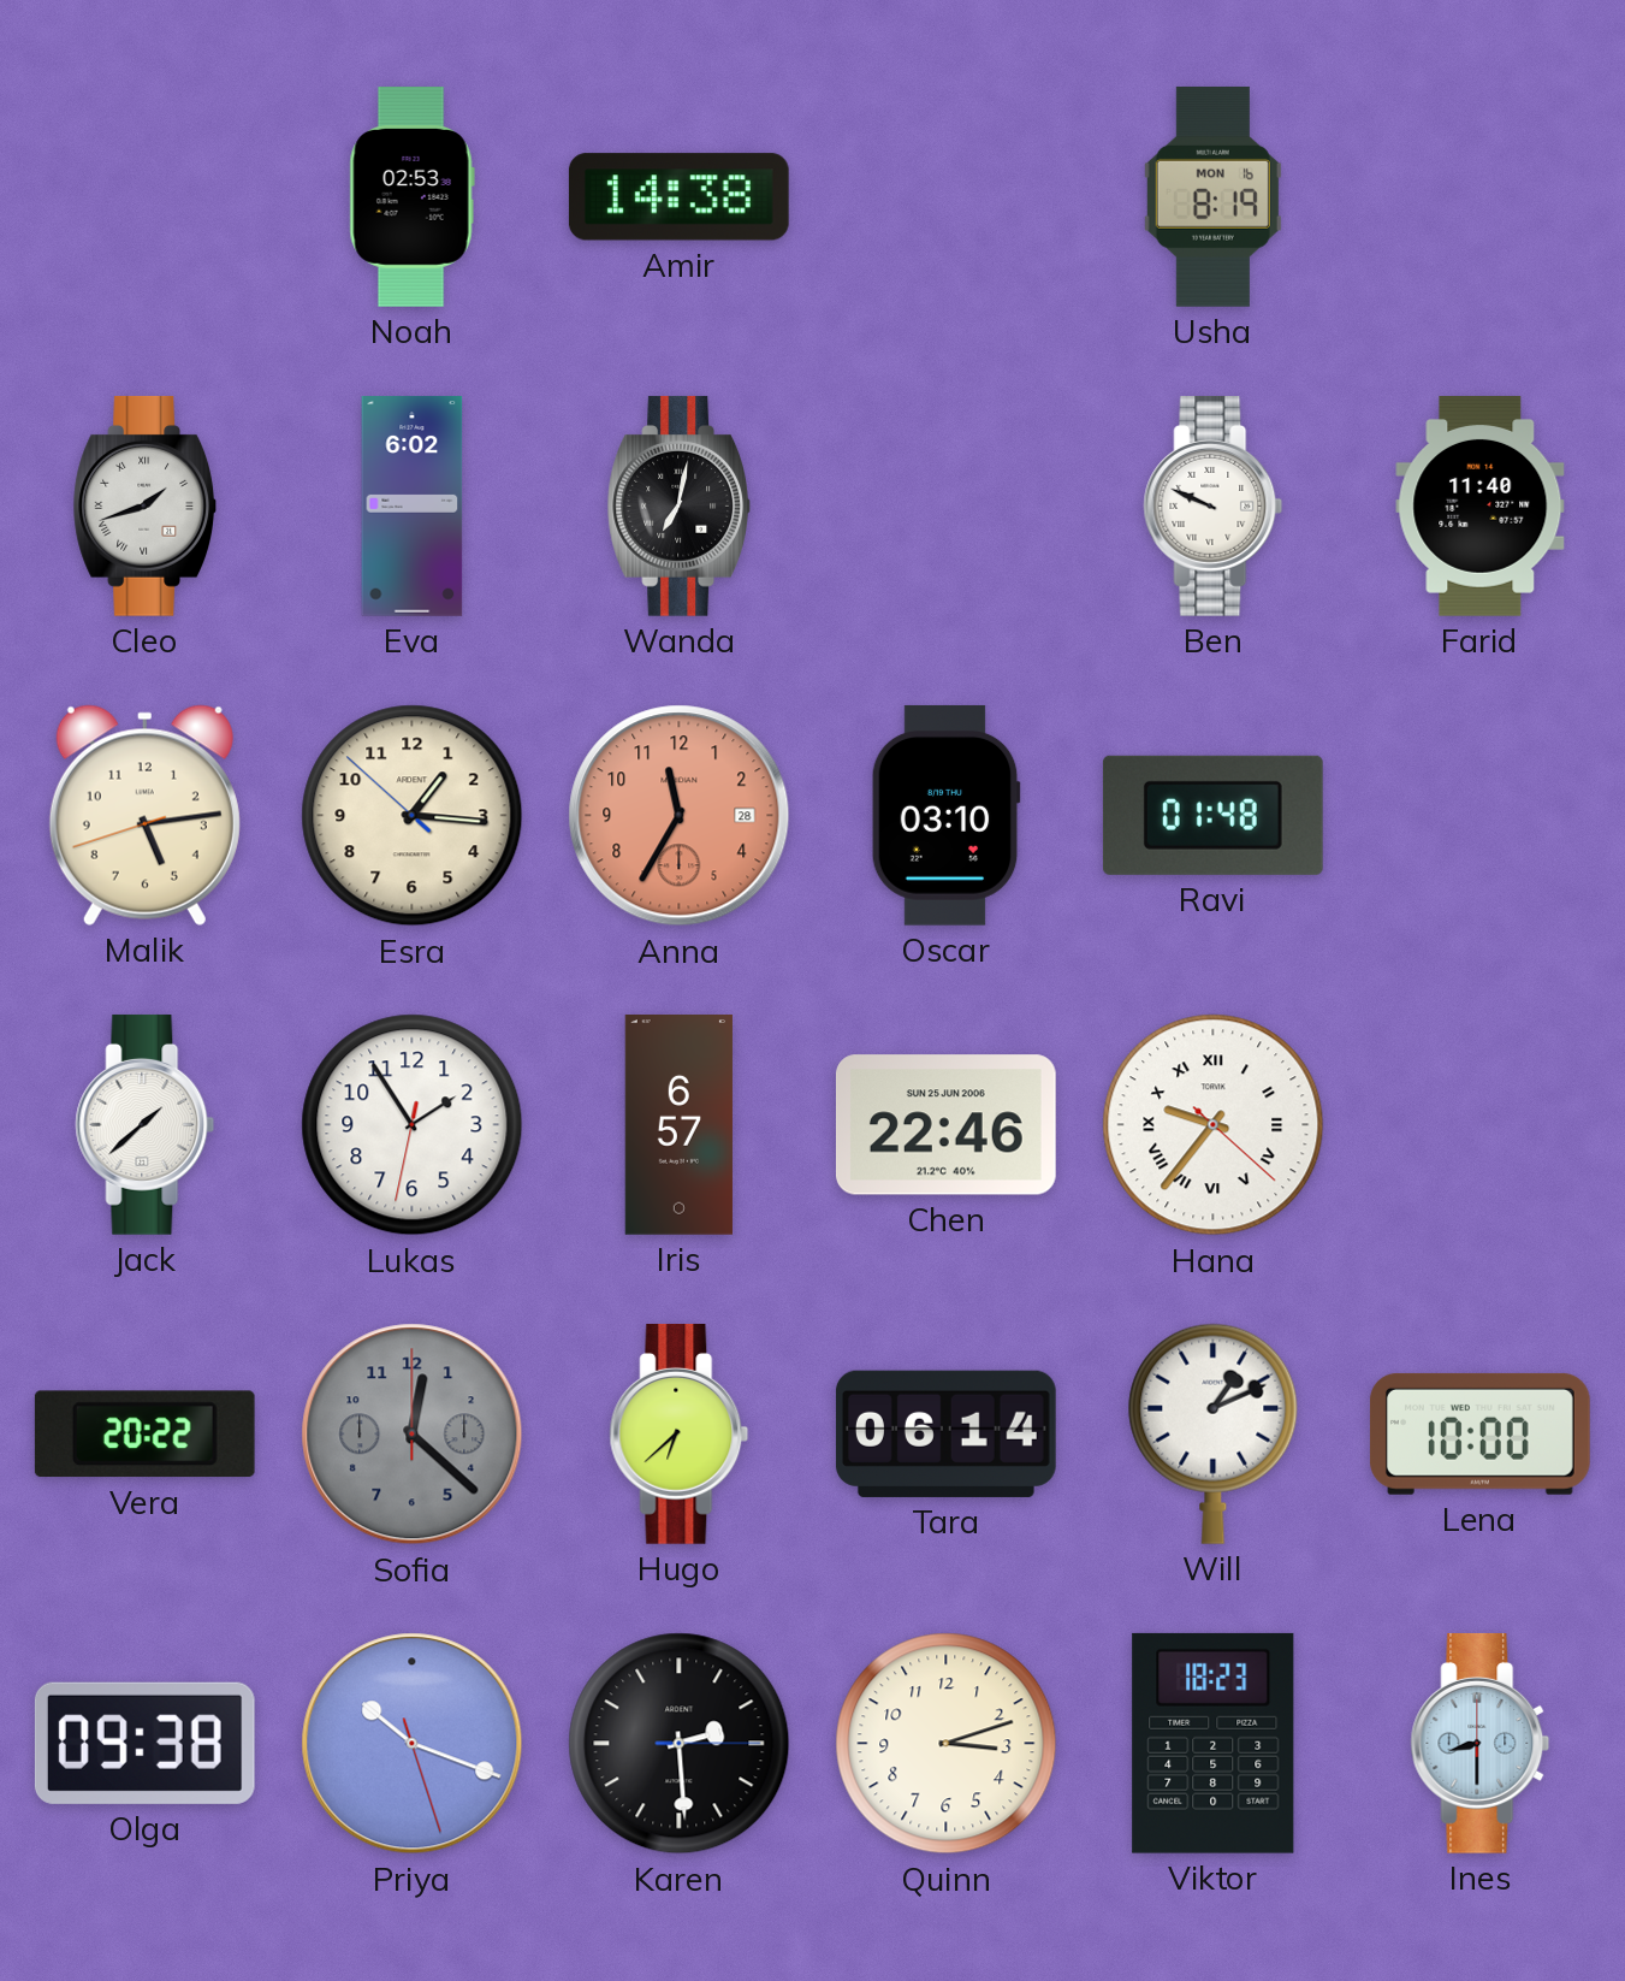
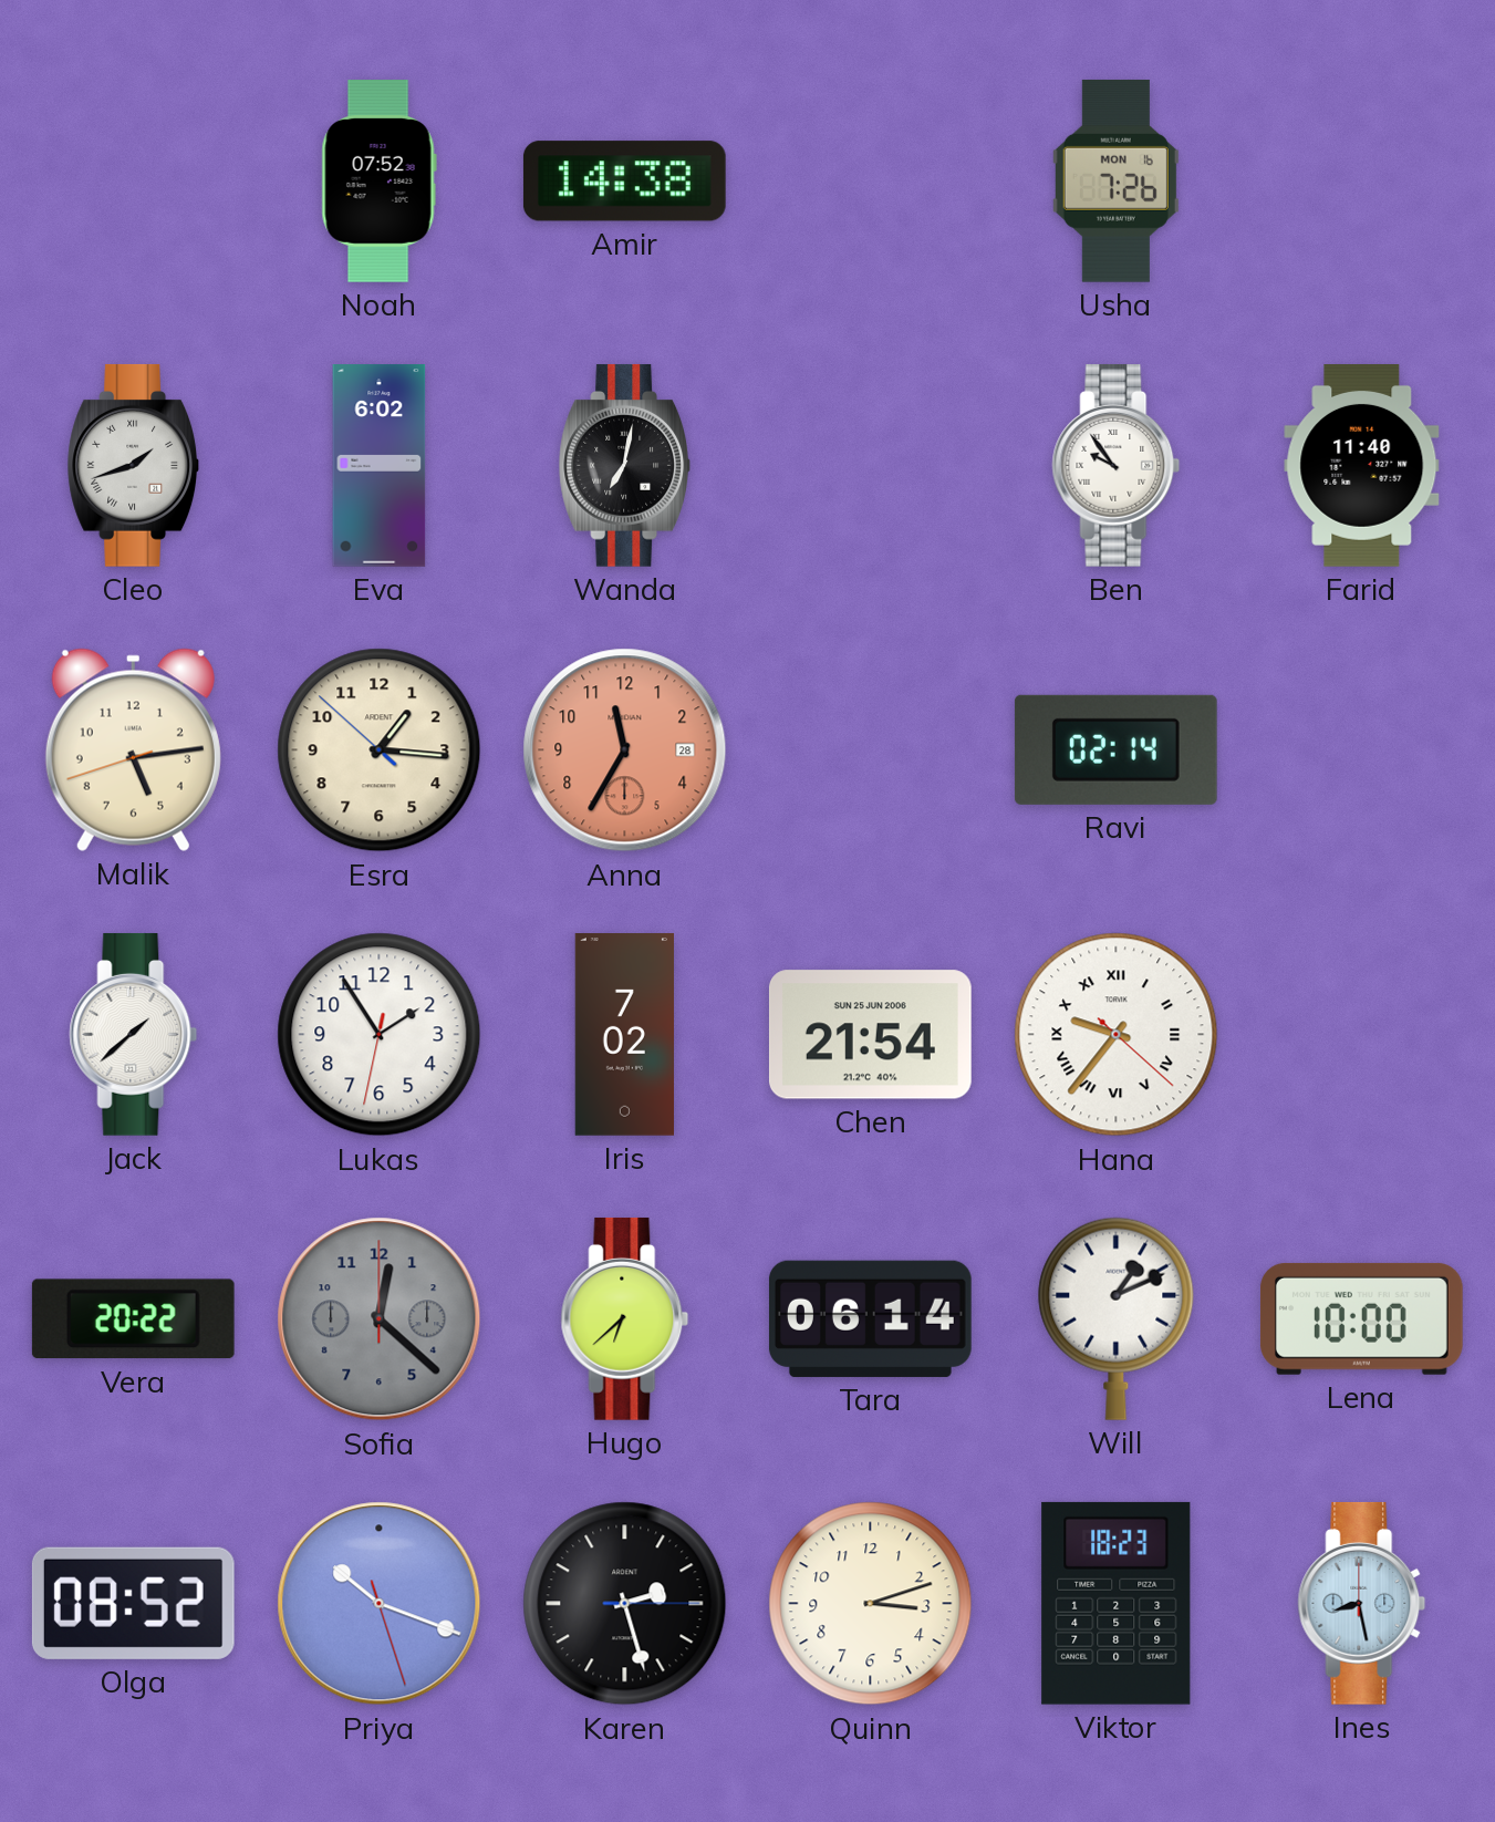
Noah: 02:53 -> 07:52
Usha: 8:19 -> 7:26
Ben: 9:49 -> 9:54
Oscar: 03:10 -> none
Ravi: 01:48 -> 02:14
Iris: 6:57 -> 7:02
Chen: 22:46 -> 21:54
Olga: 09:38 -> 08:52
Karen: 2:29 -> 2:27
Ines: 8:30 -> 8:28
